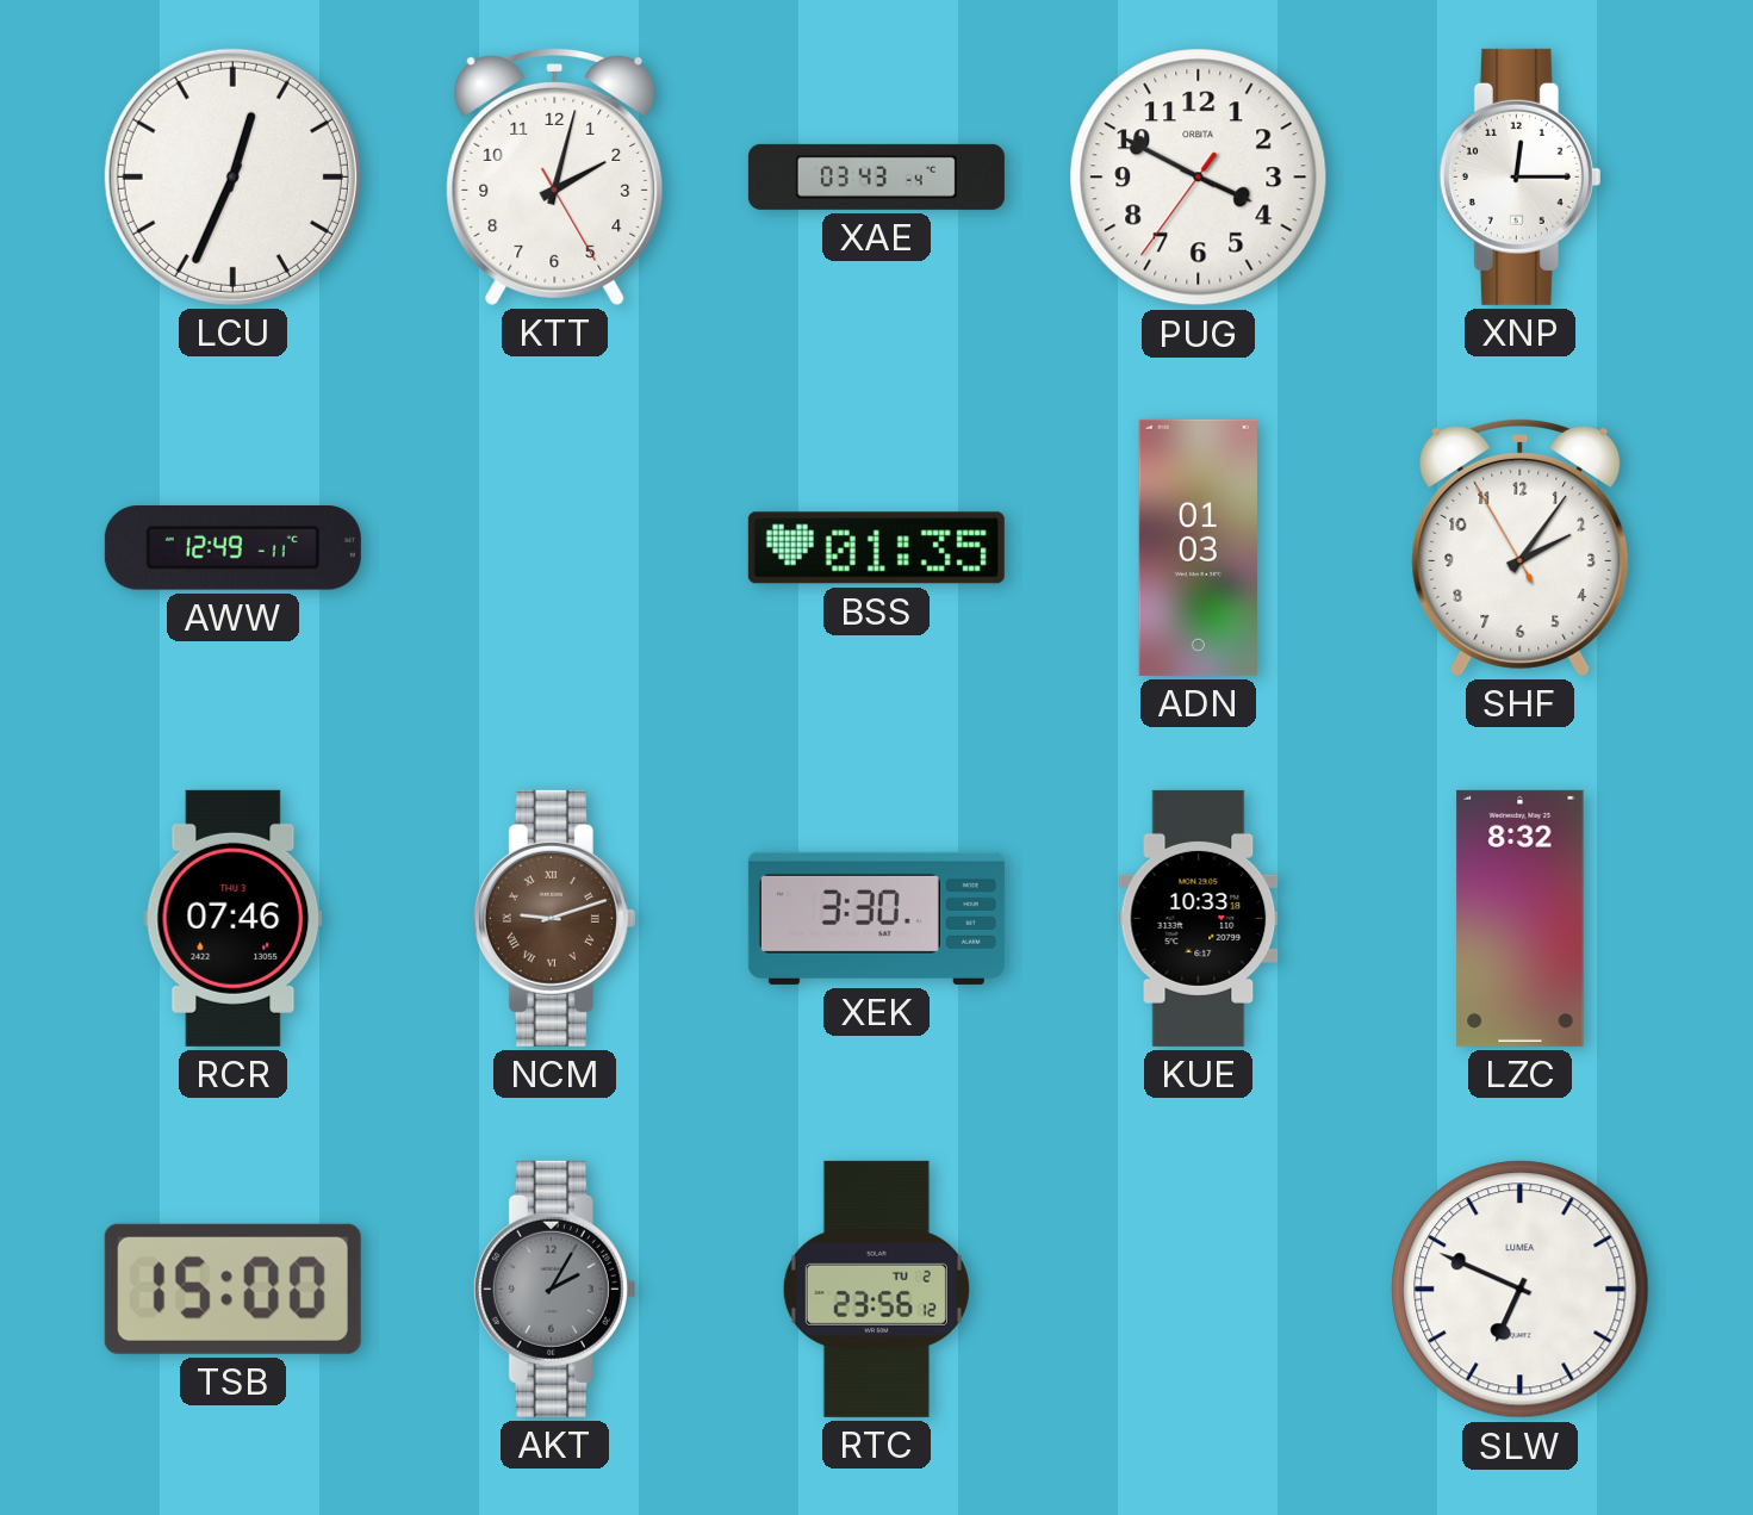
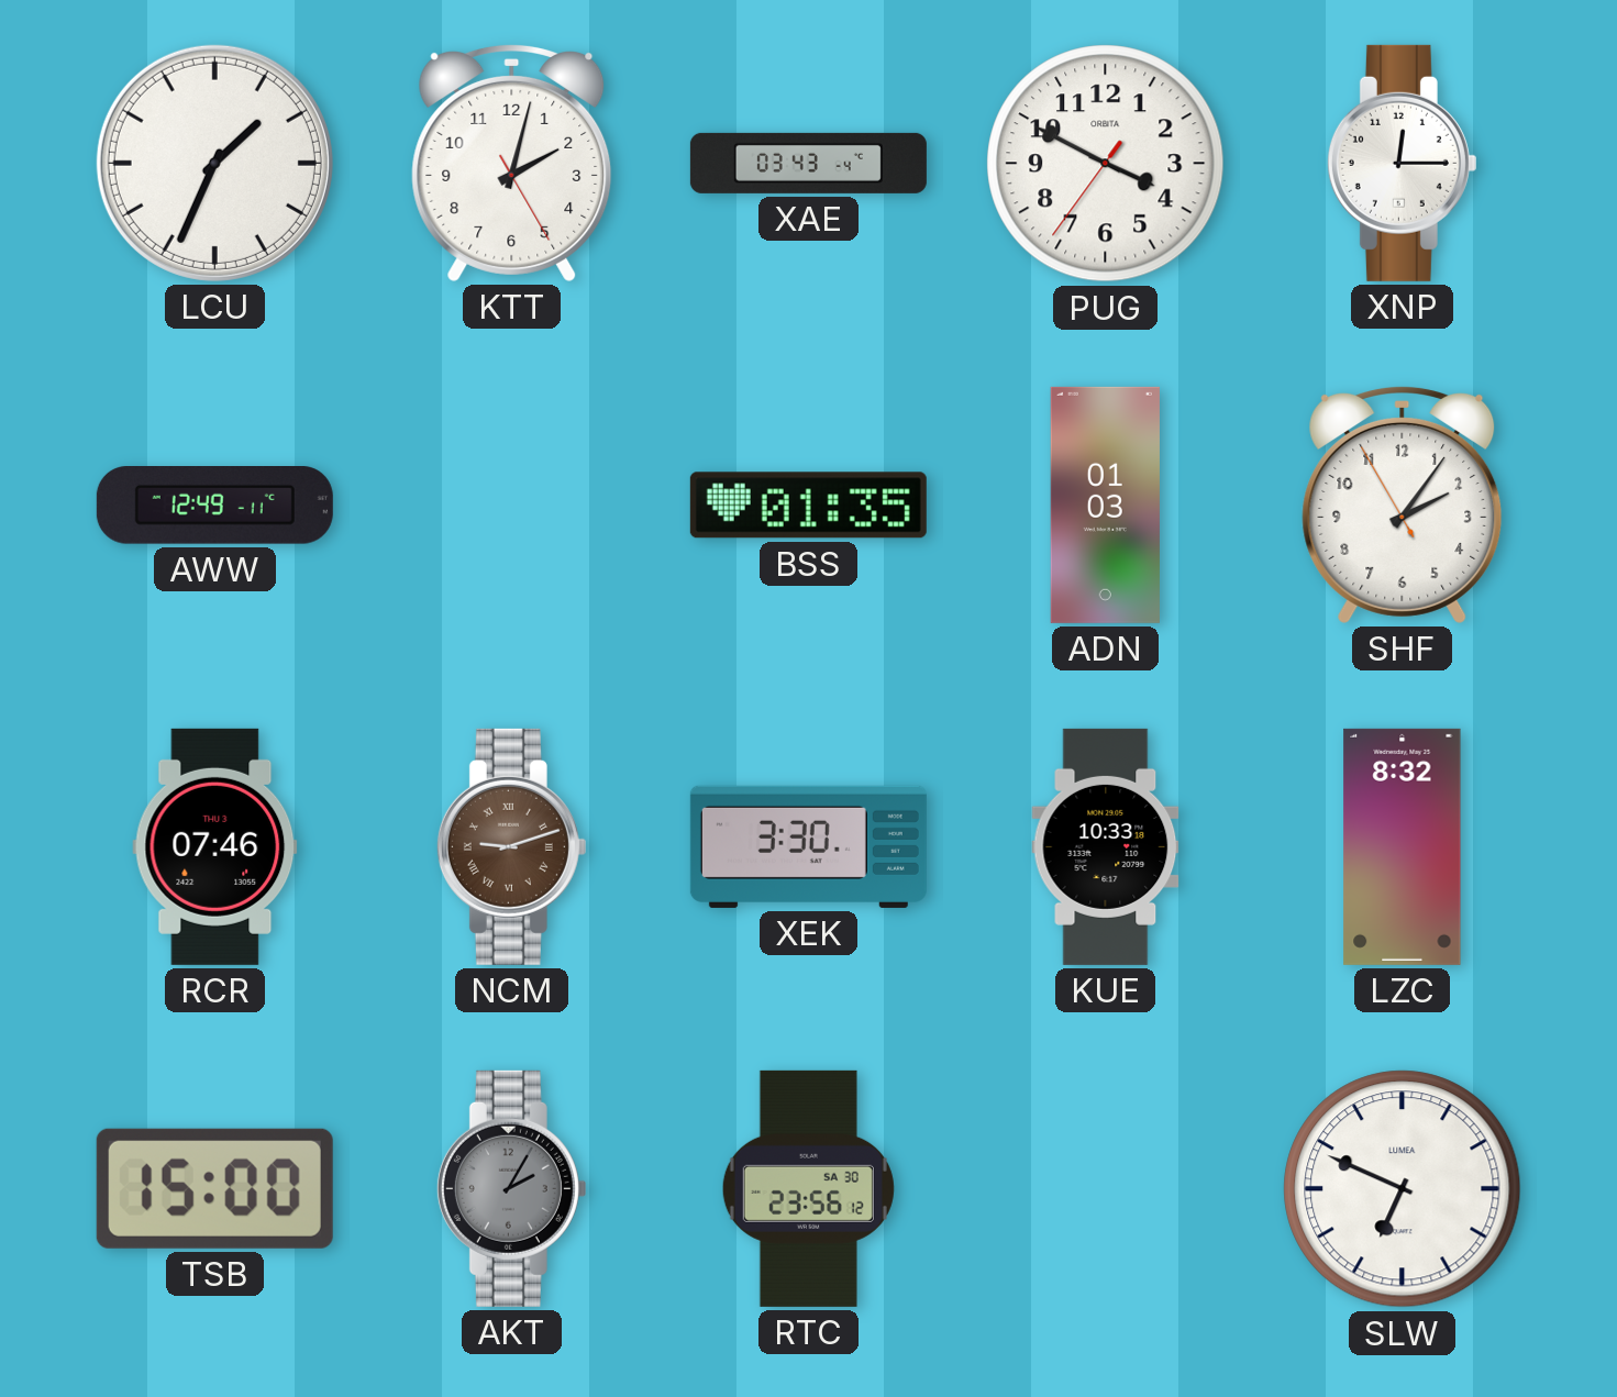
LCU: 12:34 -> 1:34
RTC date: TU 2 -> SA 30
